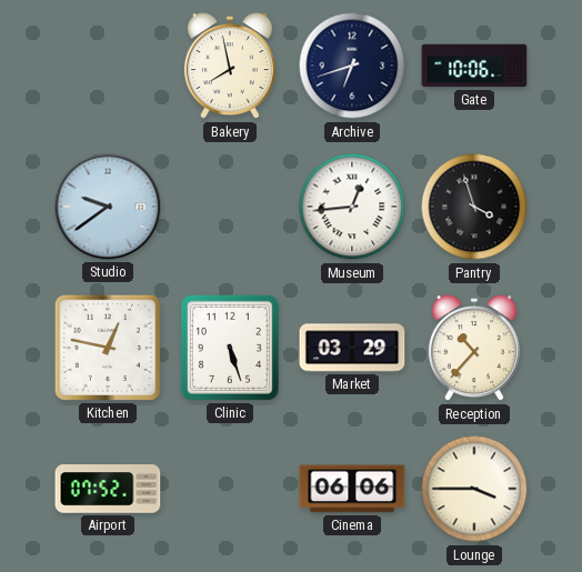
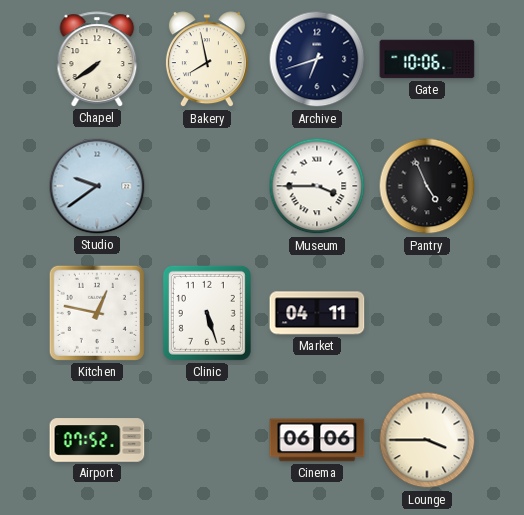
Chapel: none -> 7:39
Museum: 12:44 -> 3:45
Pantry: 3:57 -> 4:56
Market: 03:29 -> 04:11
Reception: 10:37 -> none
